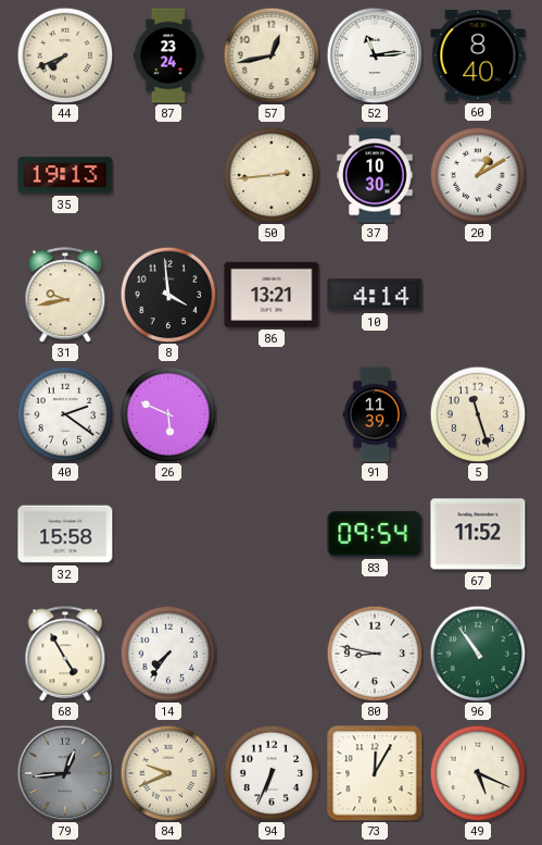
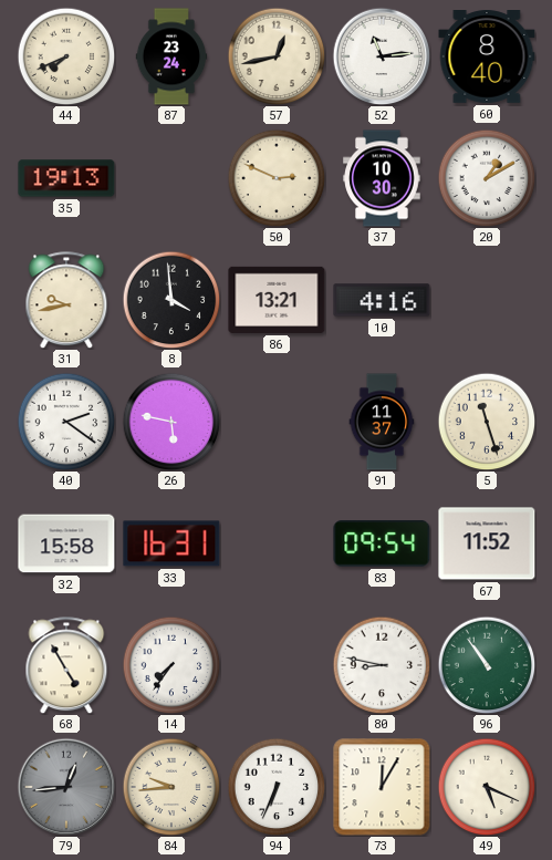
50: 2:44 -> 2:49
10: 4:14 -> 4:16
26: 5:49 -> 5:47
91: 11:39 -> 11:37
33: none -> 16:31
84: 9:41 -> 9:44
